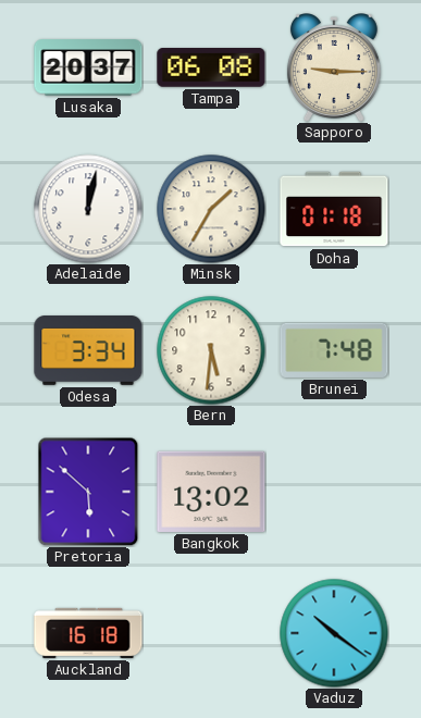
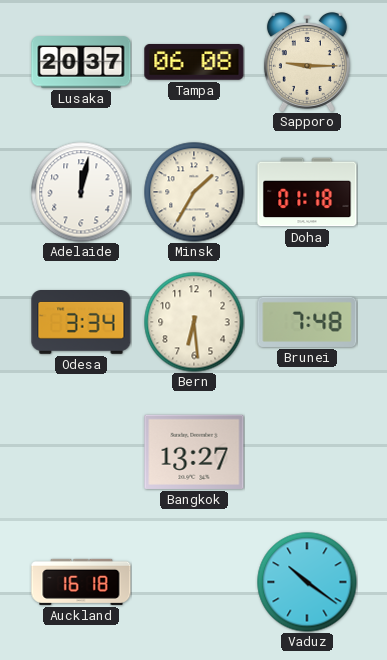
Bern: 5:31 -> 6:29
Pretoria: 5:52 -> none
Bangkok: 13:02 -> 13:27
